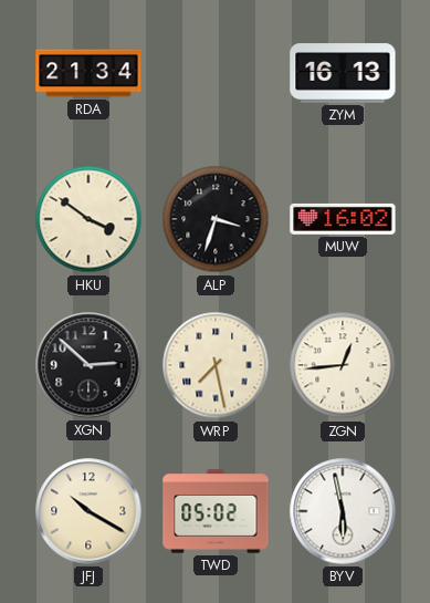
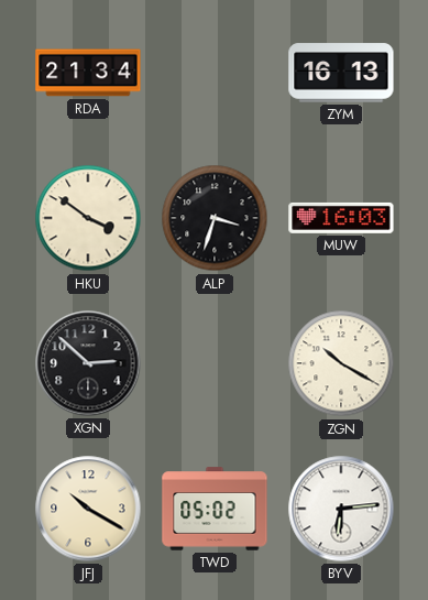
MUW: 16:02 -> 16:03
WRP: 7:28 -> none
ZGN: 12:44 -> 10:20
BYV: 5:58 -> 6:14
